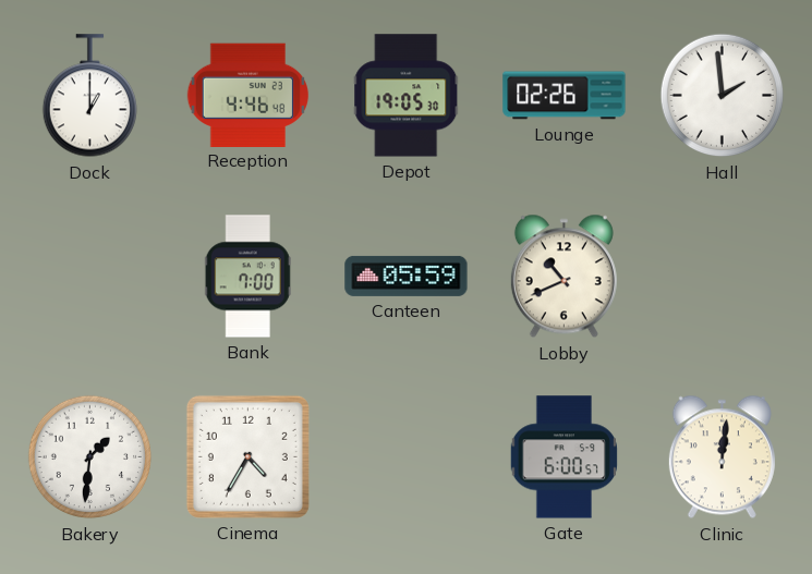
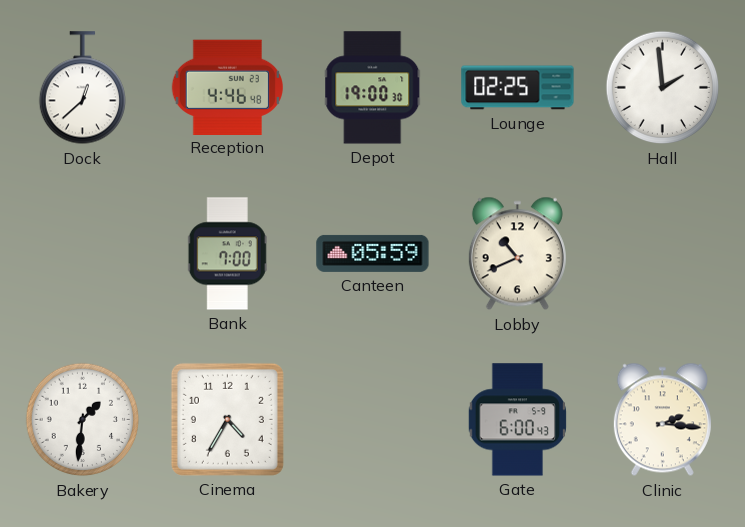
Dock: 1:00 -> 12:38
Depot: 19:05 -> 19:00
Lounge: 02:26 -> 02:25
Gate: 6:00:57 -> 6:00:43
Clinic: 12:01 -> 2:16
